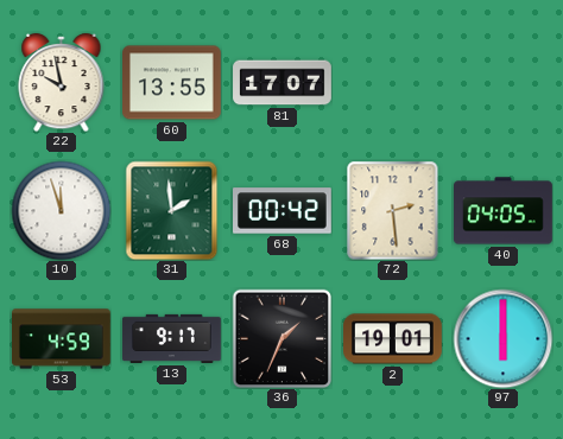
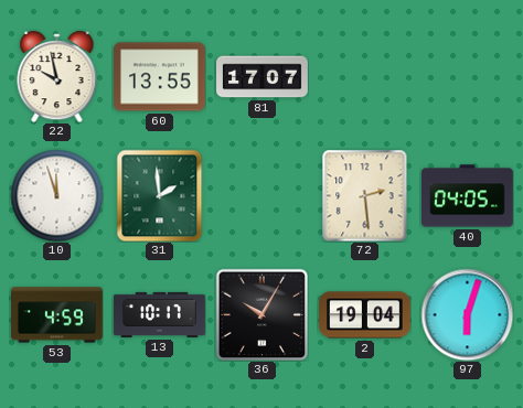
68: 00:42 -> none
13: 9:17 -> 10:17
36: 1:34 -> 10:05
2: 19:01 -> 19:04
97: 6:00 -> 6:03
